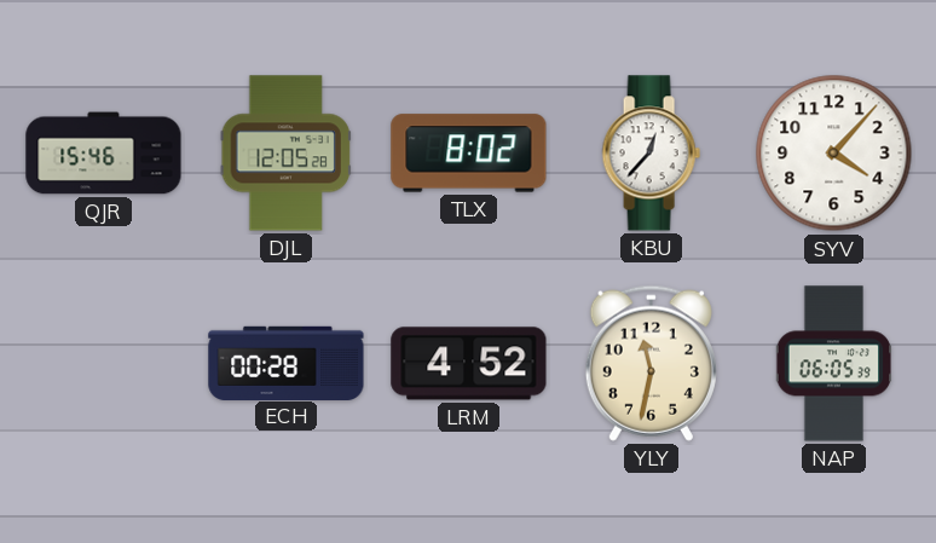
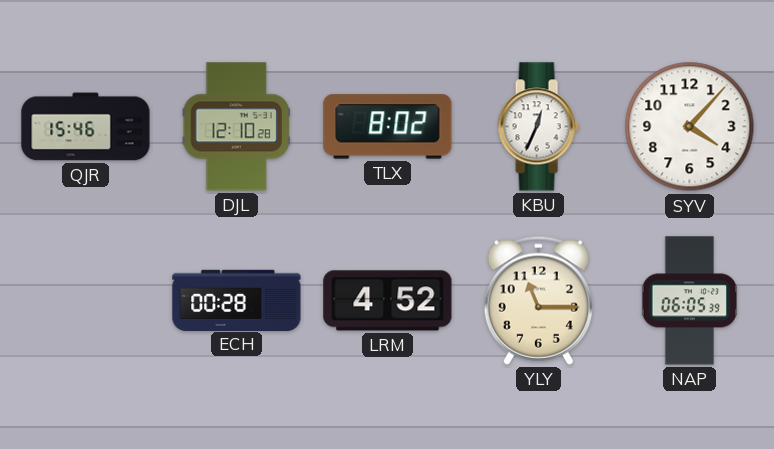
DJL: 12:05 -> 12:10
KBU: 12:37 -> 12:34
YLY: 11:32 -> 11:15
